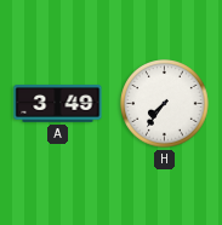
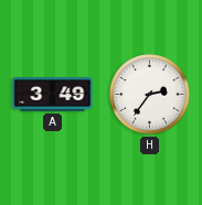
H: 7:36 -> 2:36
